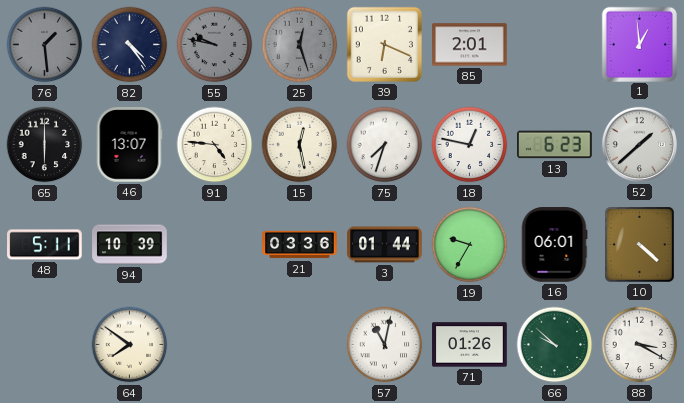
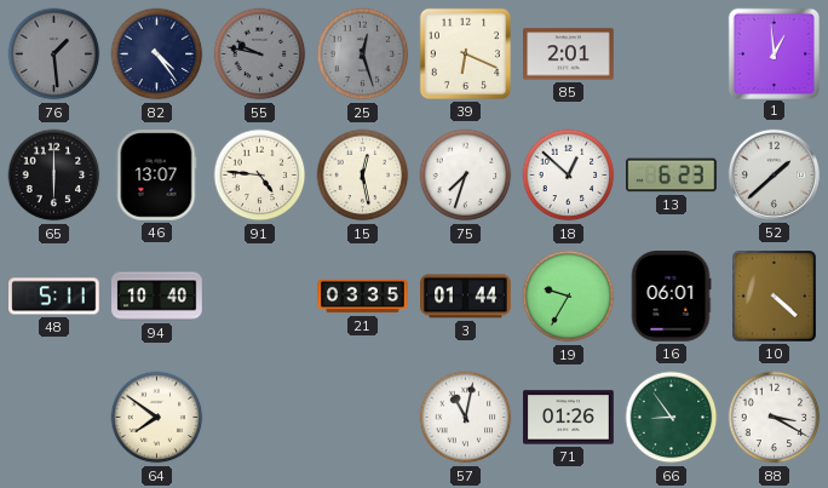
18: 12:47 -> 12:52
94: 10:39 -> 10:40
21: 03:36 -> 03:35
66: 9:52 -> 8:54
